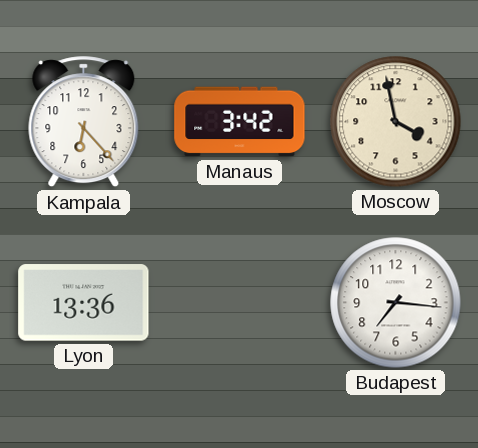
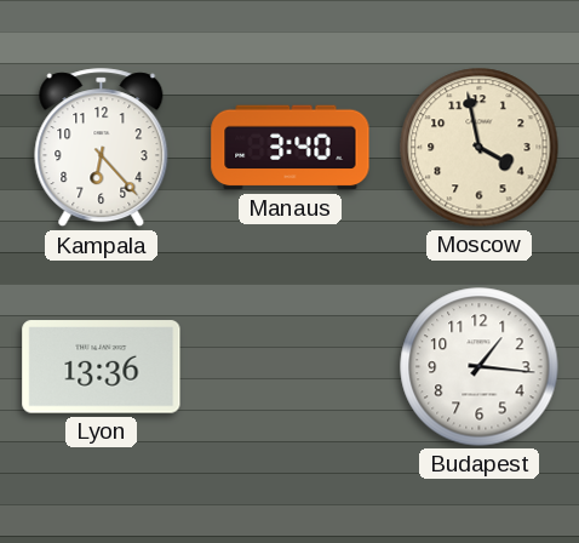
Manaus: 3:42 -> 3:40
Budapest: 7:16 -> 1:16
